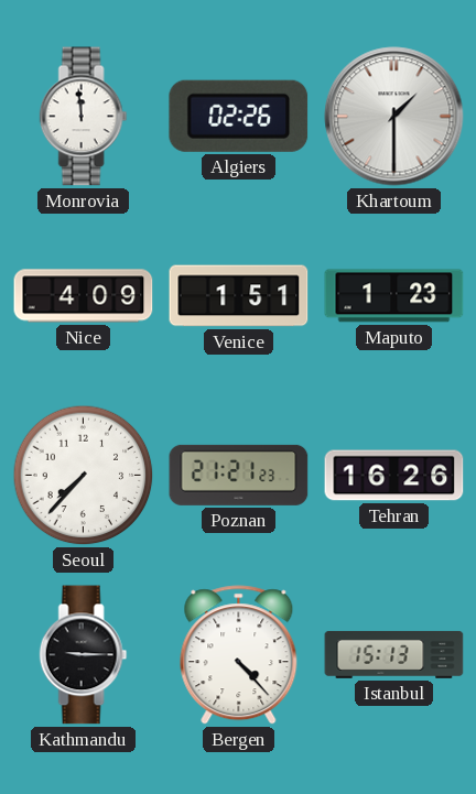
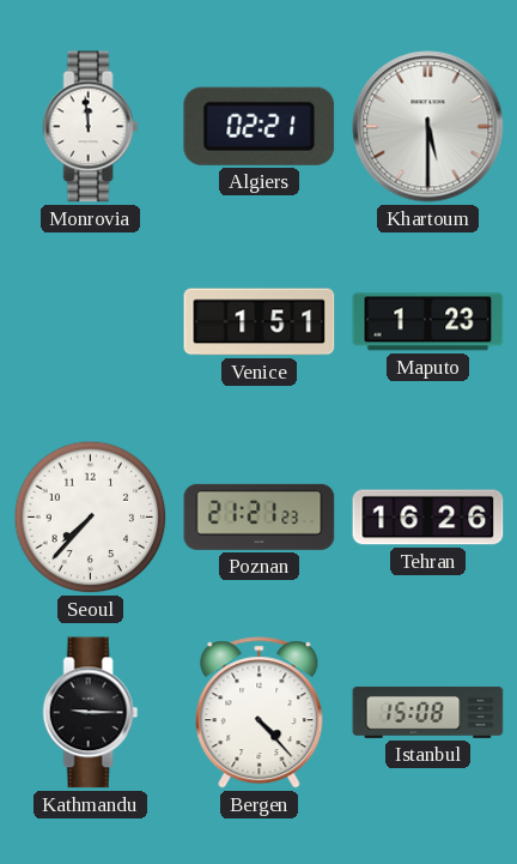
Algiers: 02:26 -> 02:21
Khartoum: 1:30 -> 5:30
Nice: 4:09 -> none
Istanbul: 15:13 -> 15:08
